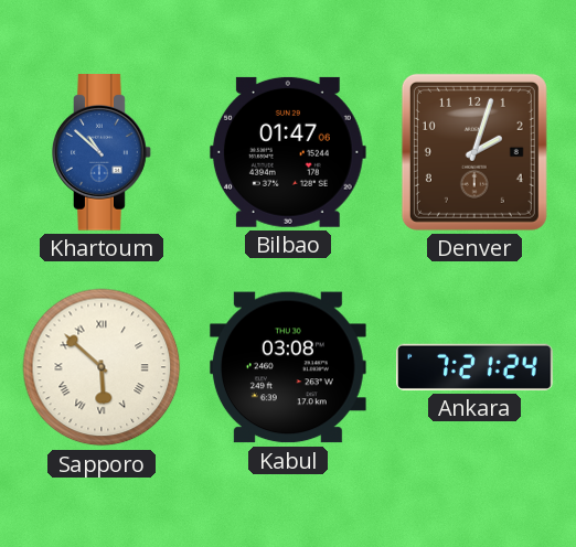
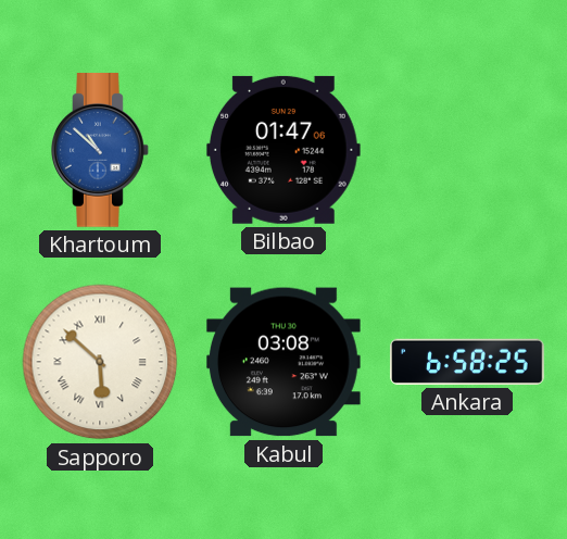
Denver: 2:03 -> none
Ankara: 7:21 -> 6:58
